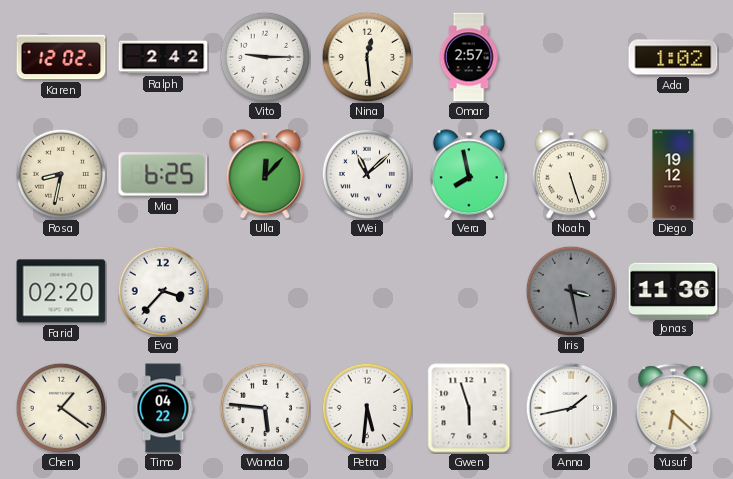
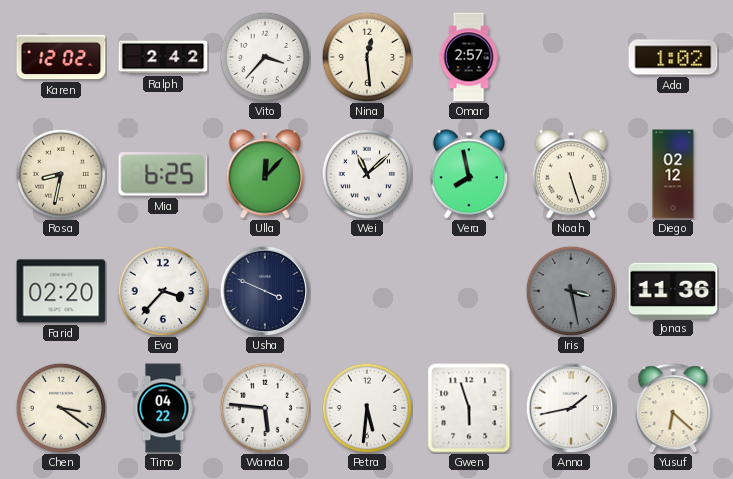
Vito: 9:15 -> 3:37
Diego: 19:12 -> 02:12
Usha: none -> 3:49
Chen: 1:21 -> 3:21
